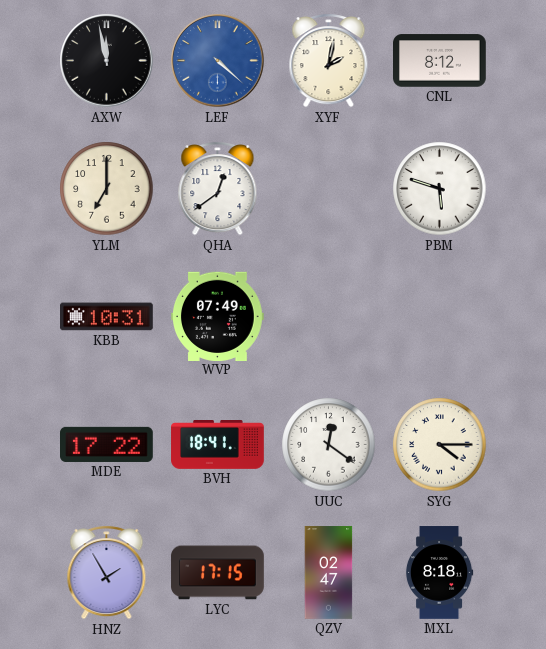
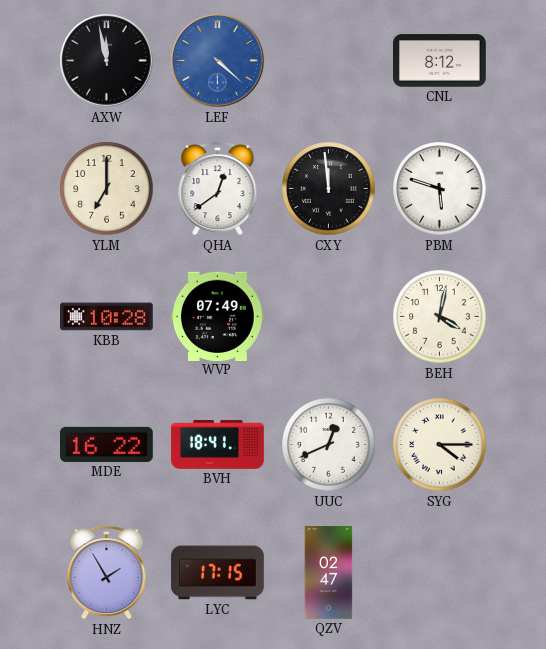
XYF: 2:02 -> none
CXY: none -> 11:59
KBB: 10:31 -> 10:28
BEH: none -> 4:02
MDE: 17:22 -> 16:22
UUC: 12:21 -> 12:41
MXL: 8:18 -> none
